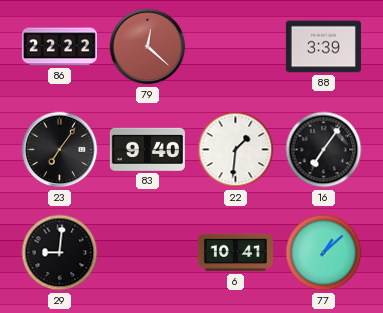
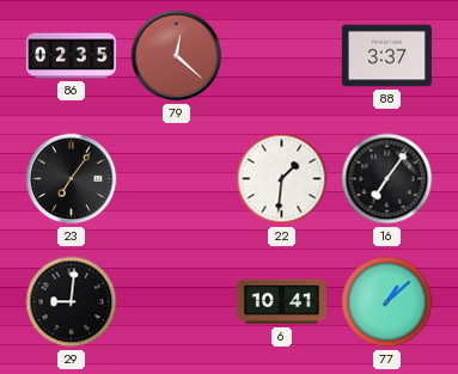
86: 22:22 -> 02:35
88: 3:39 -> 3:37
83: 9:40 -> none
